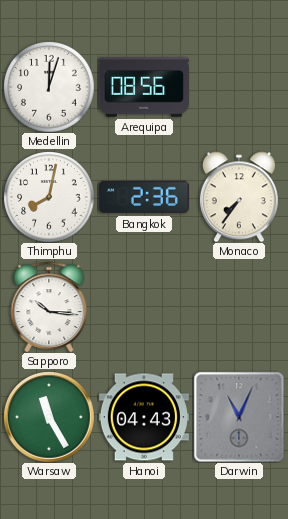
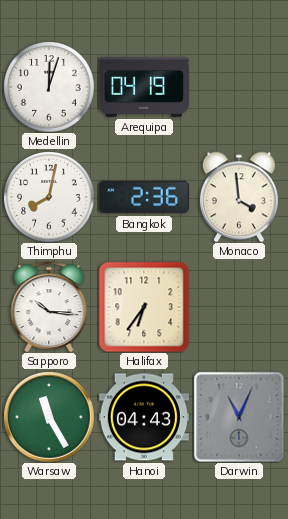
Arequipa: 08:56 -> 04:19
Monaco: 7:36 -> 3:59
Halifax: none -> 6:36
